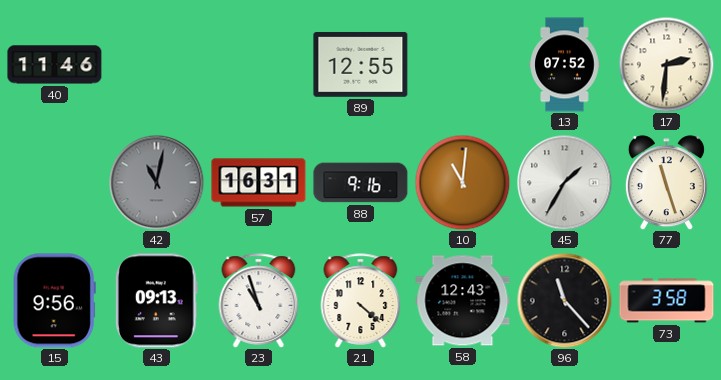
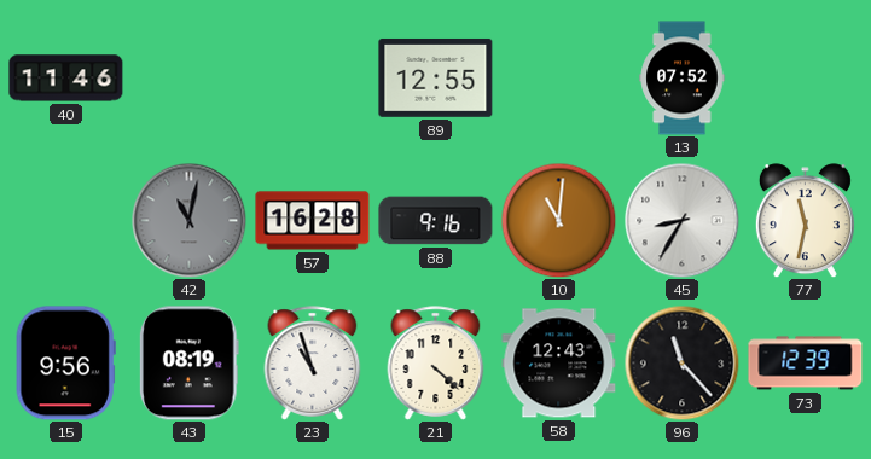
17: 2:31 -> none
57: 16:31 -> 16:28
45: 1:35 -> 8:35
77: 11:27 -> 11:32
43: 09:13 -> 08:19
73: 3:58 -> 12:39
